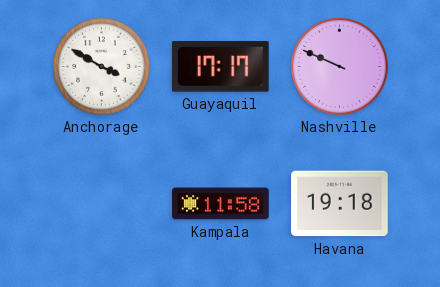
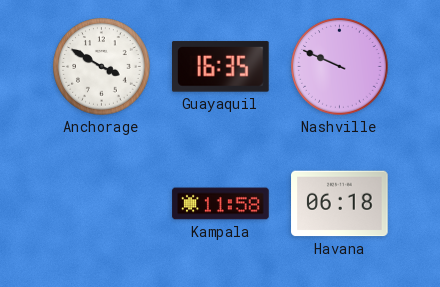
Guayaquil: 17:17 -> 16:35
Havana: 19:18 -> 06:18
